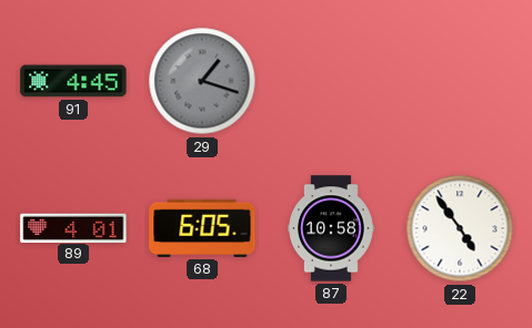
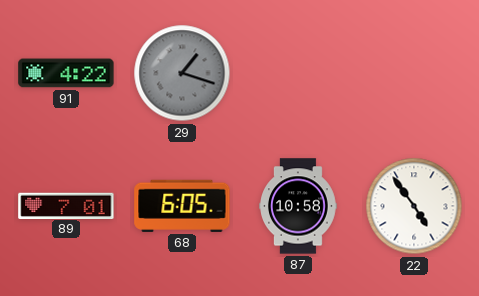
91: 4:45 -> 4:22
89: 4:01 -> 7:01
